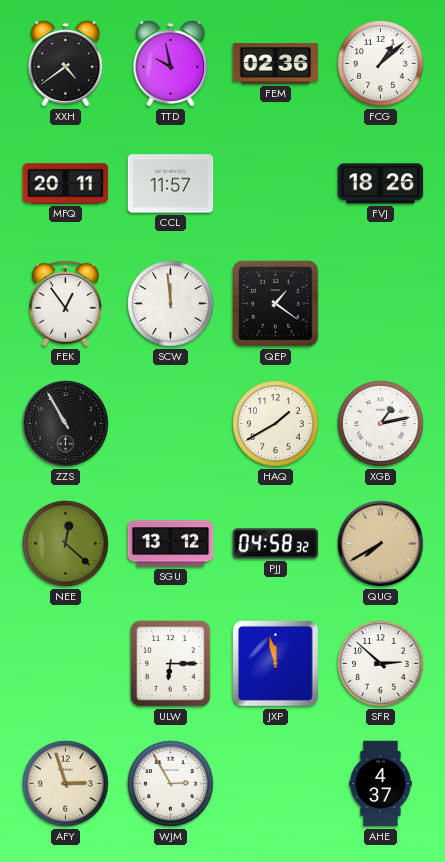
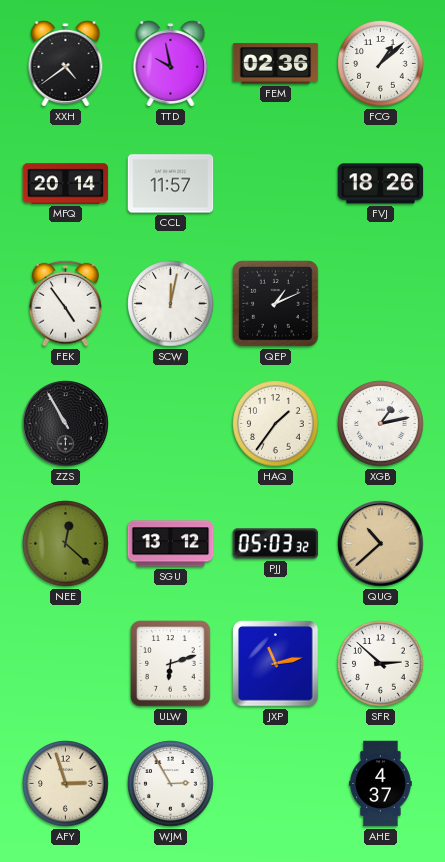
MFQ: 20:11 -> 20:14
FEK: 12:54 -> 4:54
SCW: 11:59 -> 12:02
QEP: 1:21 -> 1:11
HAQ: 1:40 -> 1:36
PJJ: 04:58 -> 05:03
QUG: 7:40 -> 10:38
ULW: 6:15 -> 6:12
JXP: 11:58 -> 11:13
